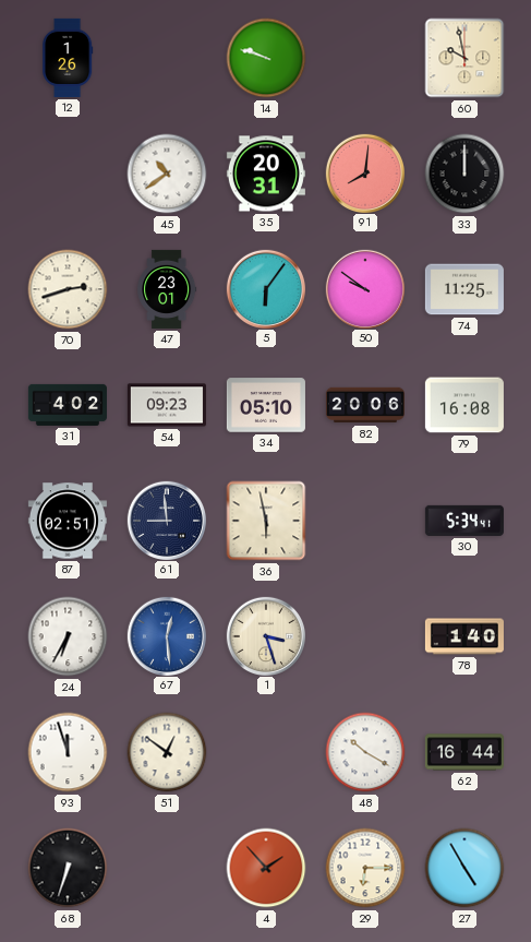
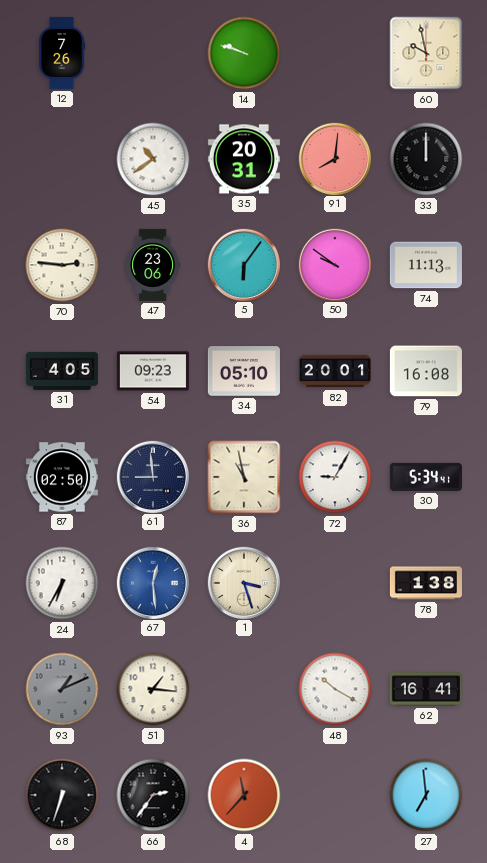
12: 1:26 -> 7:26
70: 2:42 -> 2:46
47: 23:01 -> 23:06
74: 11:25 -> 11:13
31: 4:02 -> 4:05
82: 20:06 -> 20:01
87: 02:51 -> 02:50
36: 5:58 -> 10:58
72: none -> 9:05
78: 1:40 -> 1:38
93: 11:57 -> 1:11
93 dial: white -> grey
51: 12:51 -> 1:16
62: 16:44 -> 16:41
66: none -> 2:36
4: 1:53 -> 11:37
29: 6:15 -> none
27: 4:55 -> 6:59
